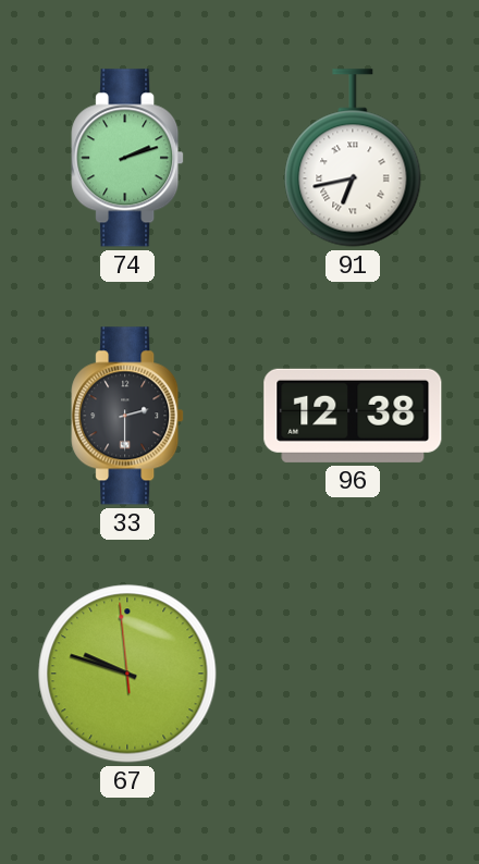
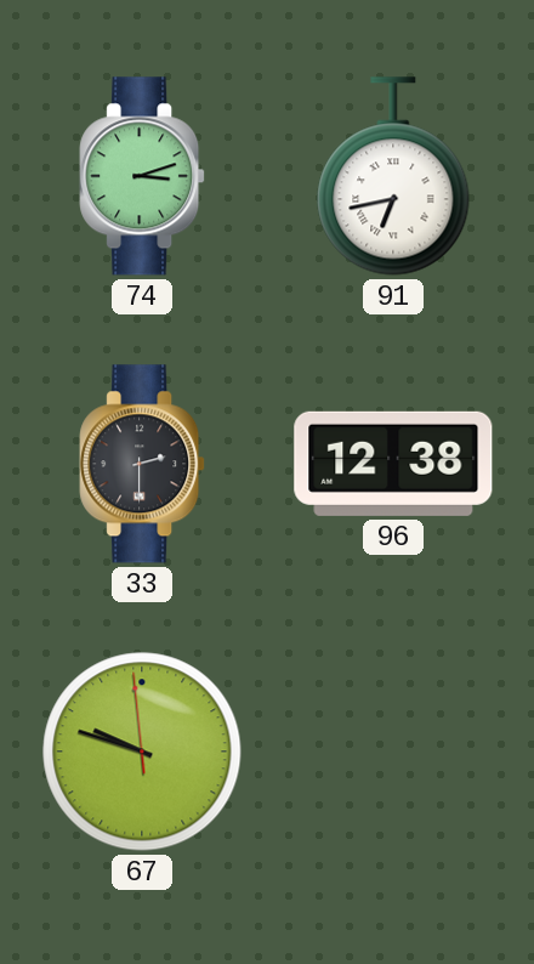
74: 2:12 -> 3:12
